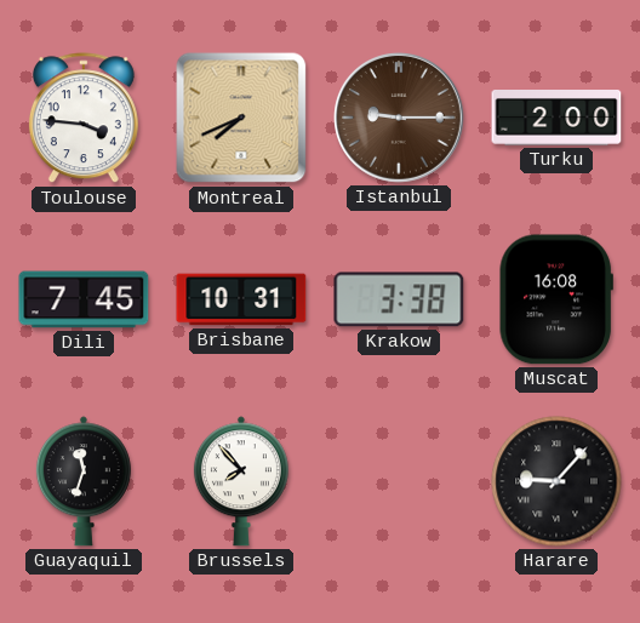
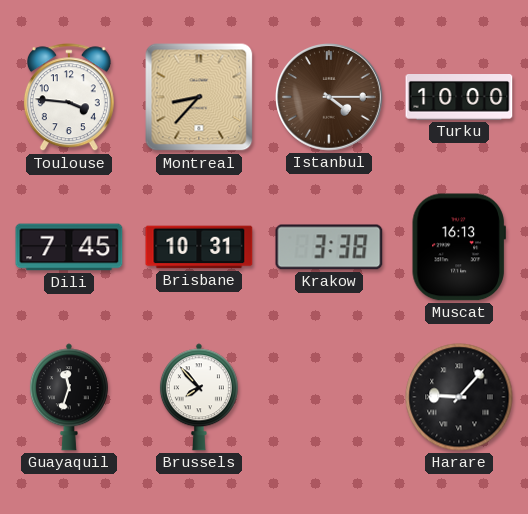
Montreal: 7:41 -> 8:37
Istanbul: 9:15 -> 4:15
Turku: 2:00 -> 10:00
Muscat: 16:08 -> 16:13
